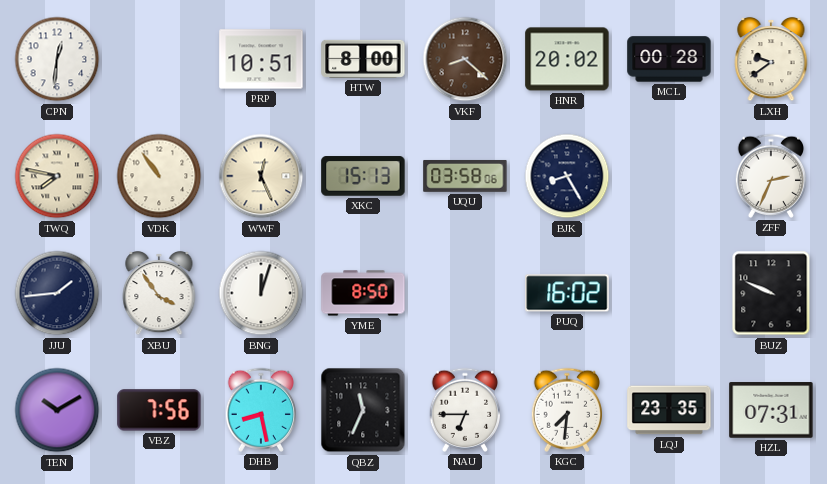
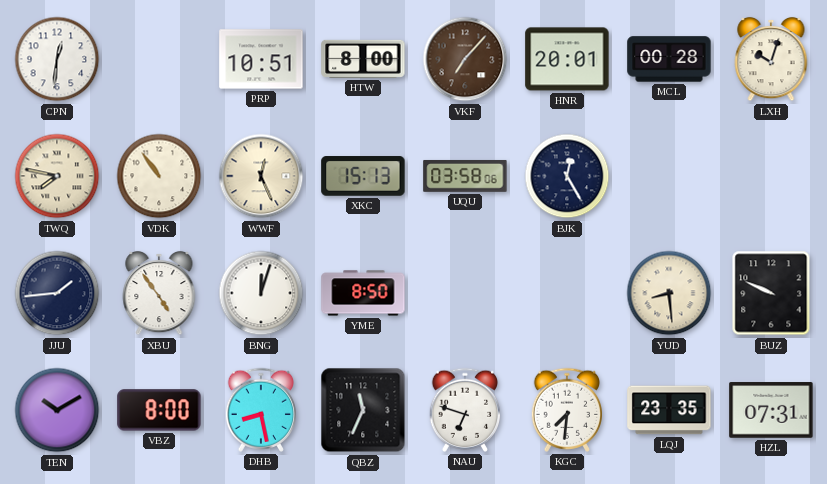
VKF: 8:22 -> 7:07
HNR: 20:02 -> 20:01
LXH: 9:39 -> 10:03
BJK: 8:25 -> 12:25
ZFF: 2:34 -> none
XBU: 3:54 -> 4:54
PUQ: 16:02 -> none
YUD: none -> 8:29
VBZ: 7:56 -> 8:00
NAU: 6:45 -> 6:48
